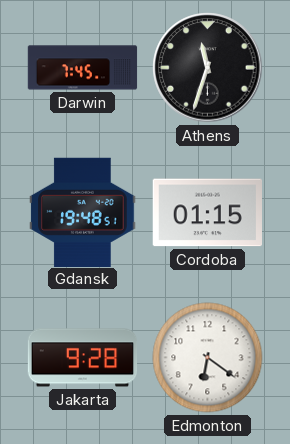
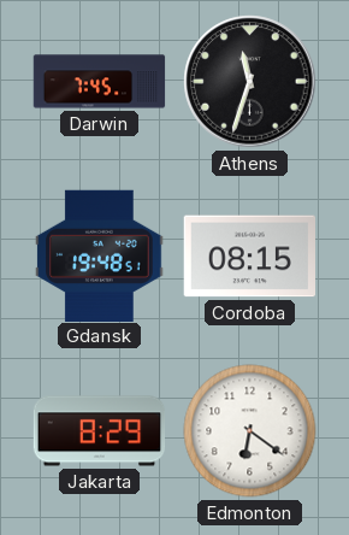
Cordoba: 01:15 -> 08:15
Jakarta: 9:28 -> 8:29
